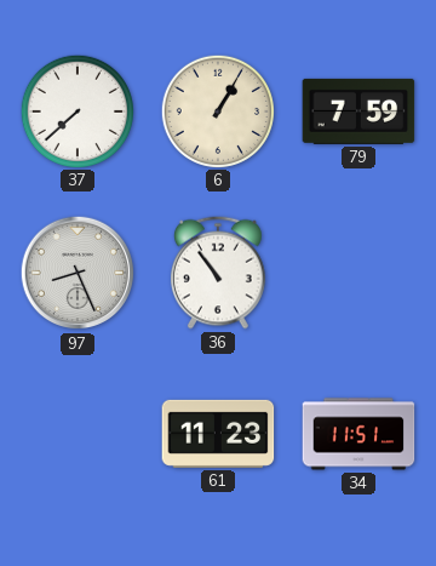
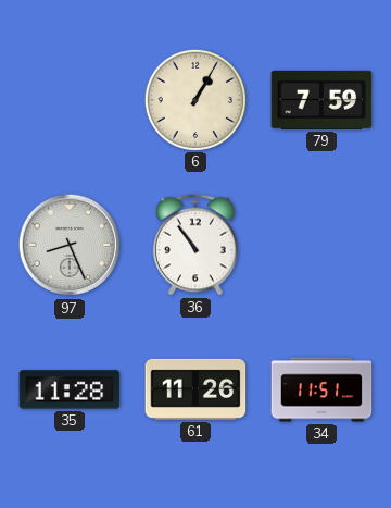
37: 7:38 -> none
35: none -> 11:28
61: 11:23 -> 11:26
